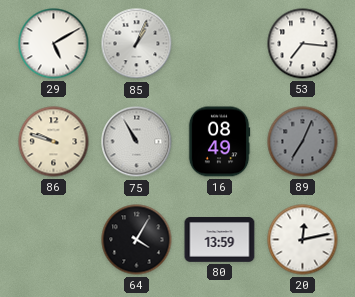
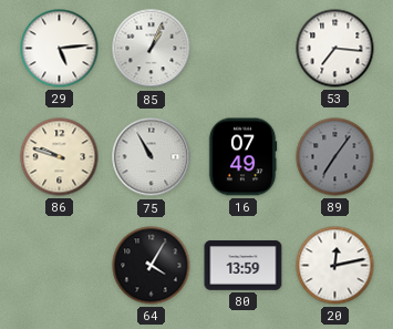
29: 5:10 -> 5:14
16: 08:49 -> 07:49
89: 7:04 -> 7:06
